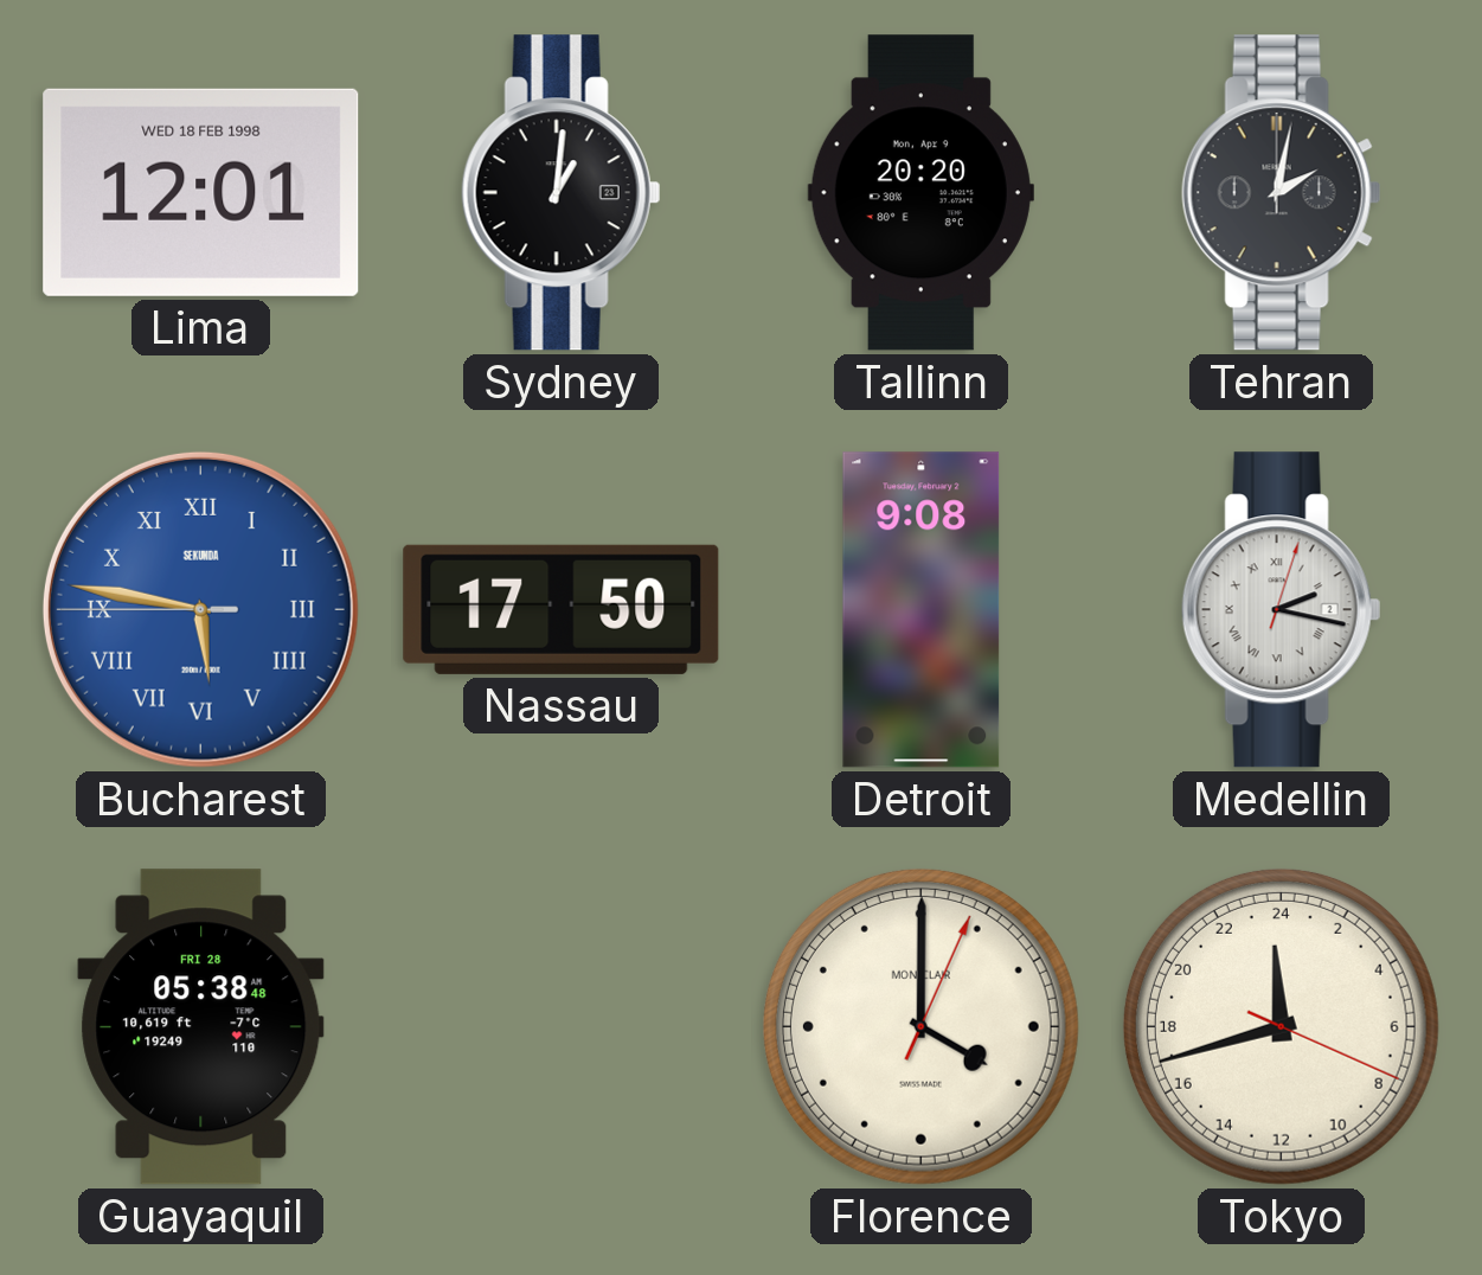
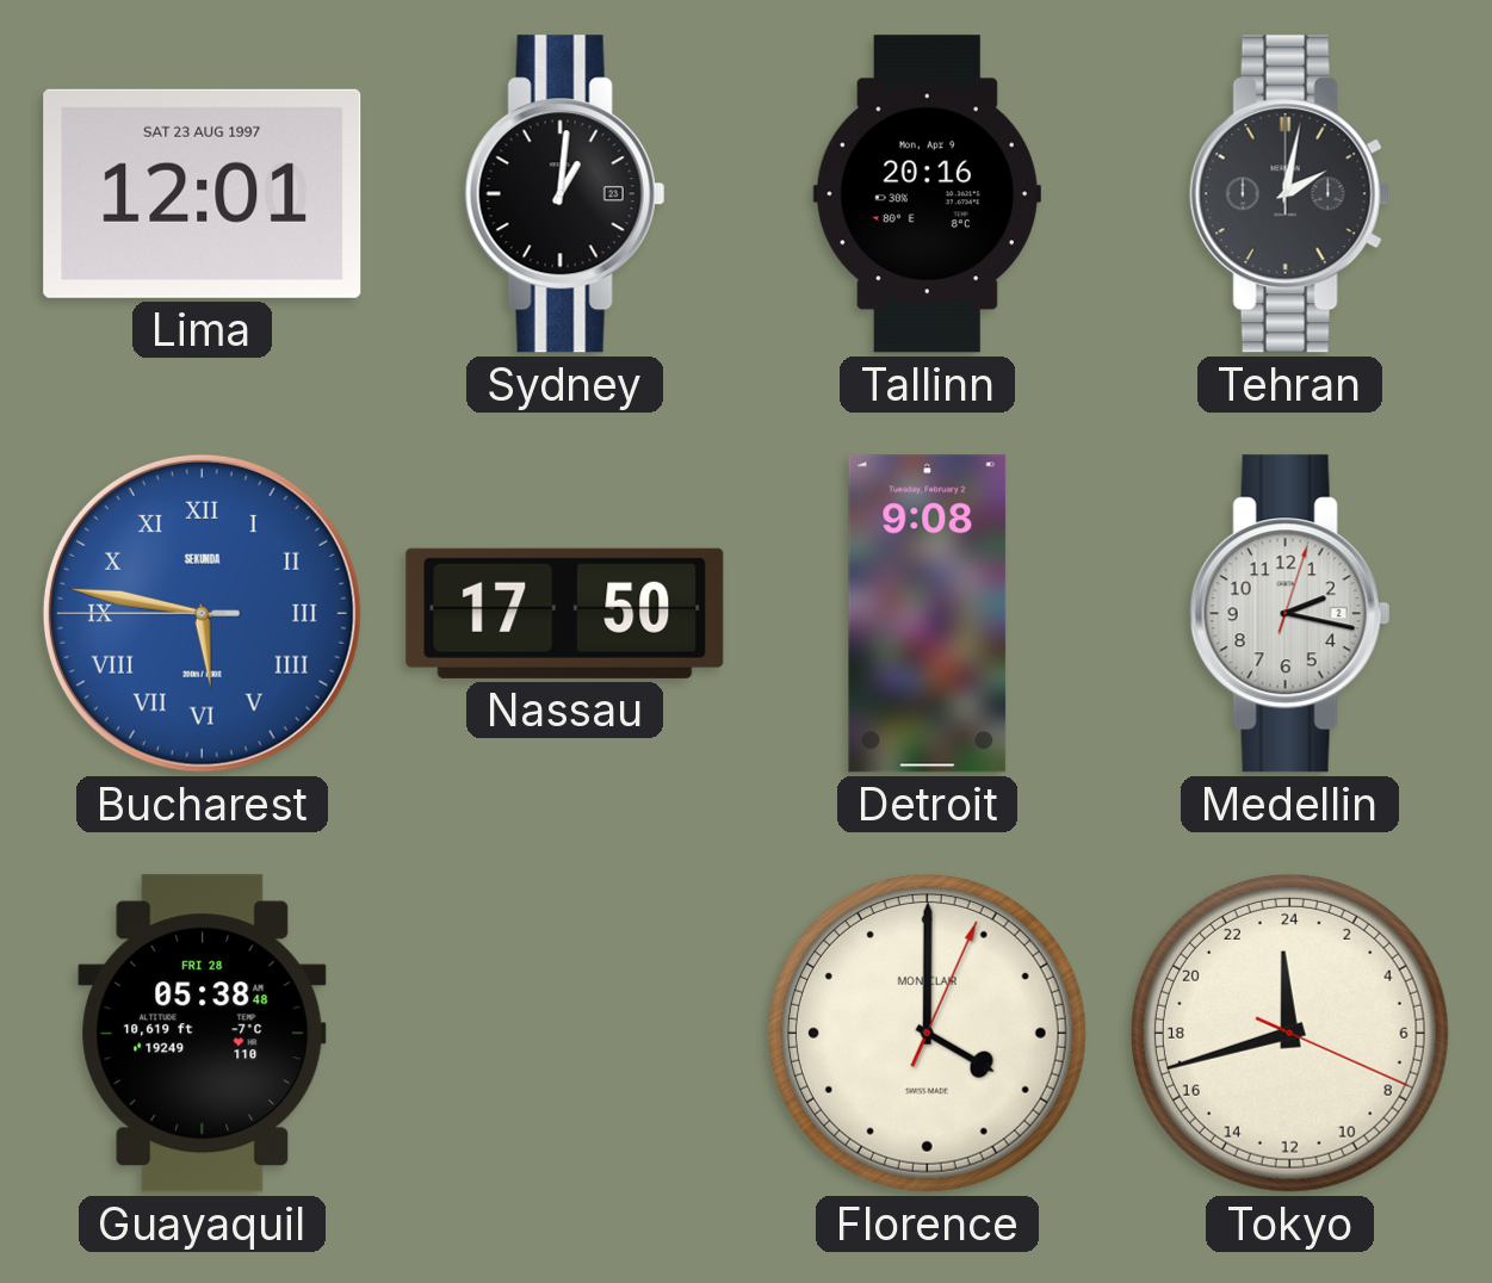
Lima date: WED 18 FEB 1998 -> SAT 23 AUG 1997
Tallinn: 20:20 -> 20:16
Medellin numerals: Roman -> Arabic
